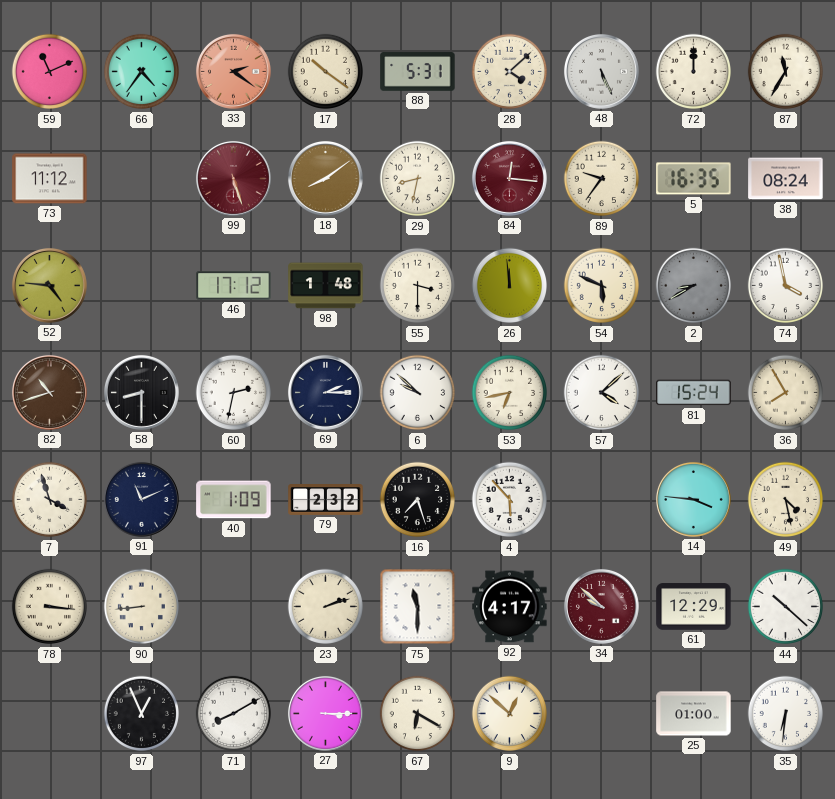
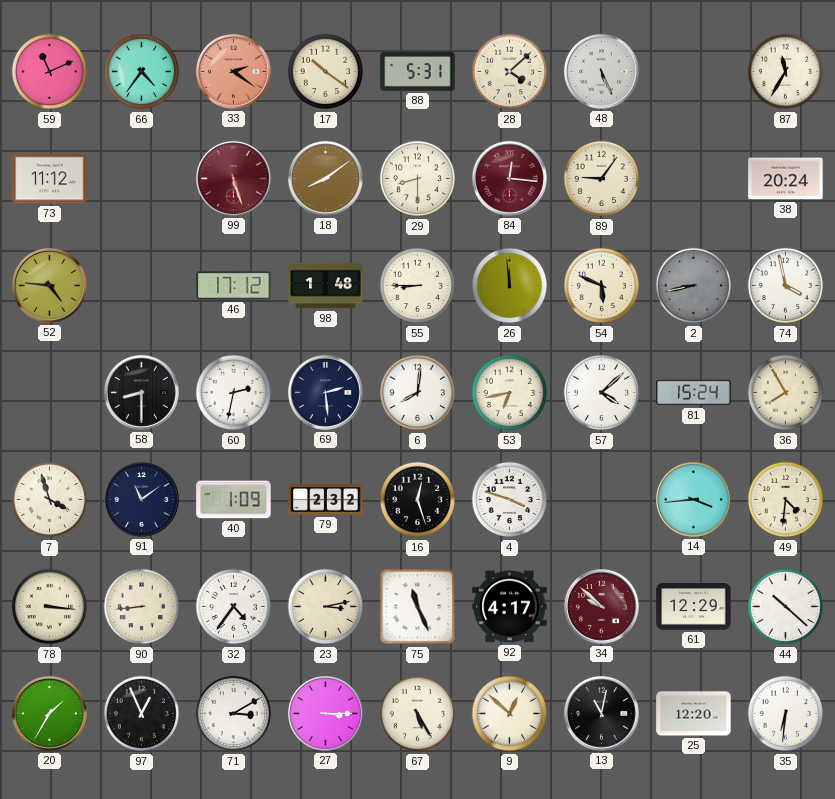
72: 12:00 -> none
29: 8:32 -> 8:30
89: 9:36 -> 9:06
5: 16:35 -> none
38: 08:24 -> 20:24
55: 3:30 -> 8:45
2: 8:40 -> 8:43
82: 10:42 -> none
69: 2:15 -> 2:29
6: 9:52 -> 8:01
91: 11:11 -> 11:09
16: 7:27 -> 12:27
4: 5:53 -> 3:48
14: 3:46 -> 3:44
49: 4:28 -> 4:31
32: none -> 4:36
23: 2:12 -> 3:13
75: 11:30 -> 11:26
20: none -> 1:35
71: 8:10 -> 3:10
67: 6:20 -> 5:25
13: none -> 11:02
25: 01:00 -> 12:20
